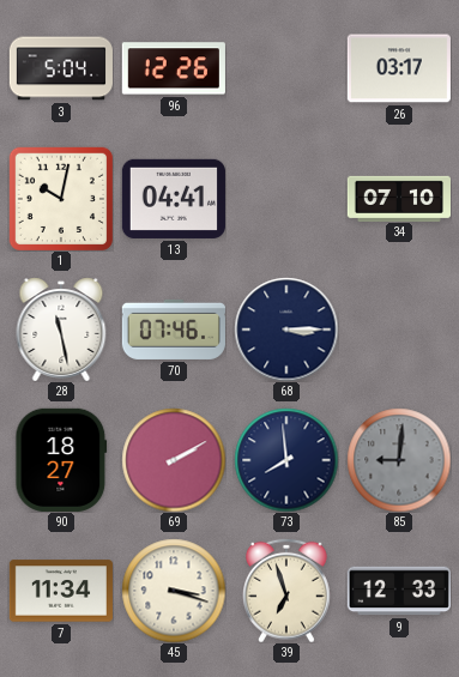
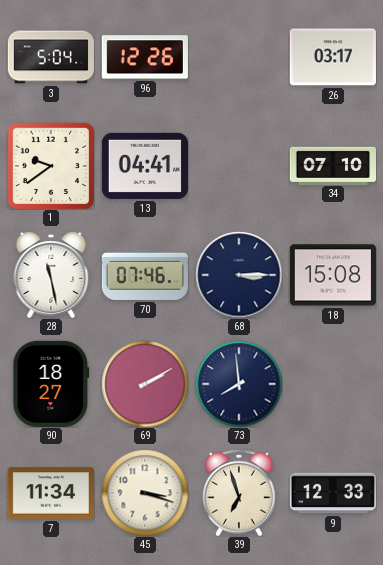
1: 10:02 -> 9:39
18: none -> 15:08
85: 9:01 -> none
